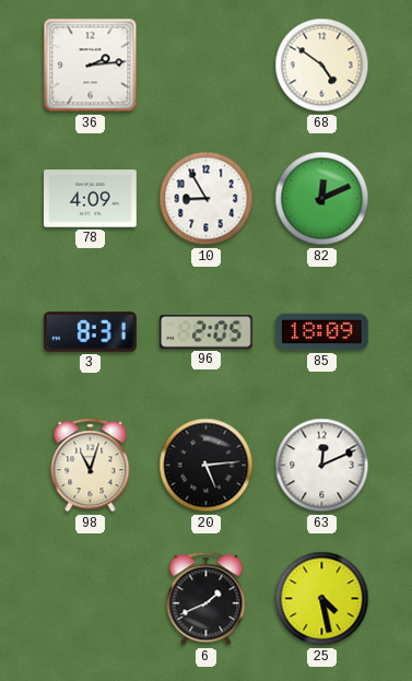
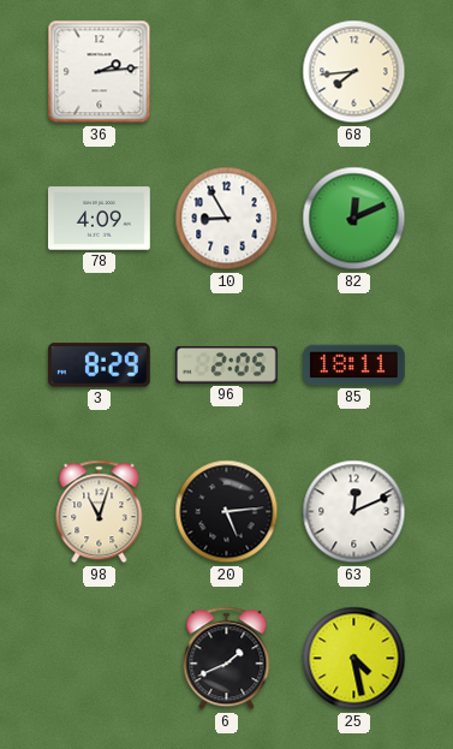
68: 4:51 -> 7:44
3: 8:31 -> 8:29
85: 18:09 -> 18:11
